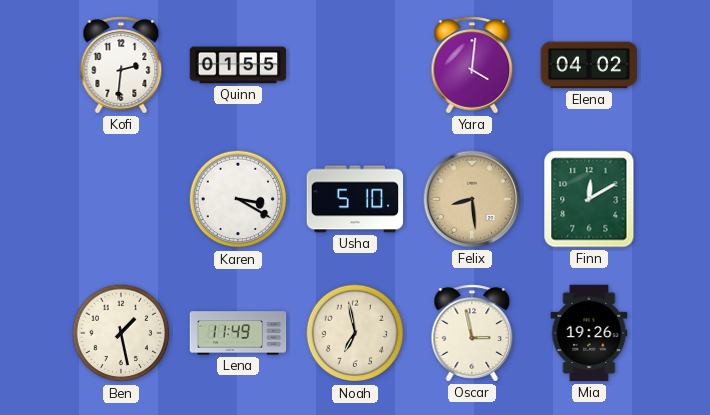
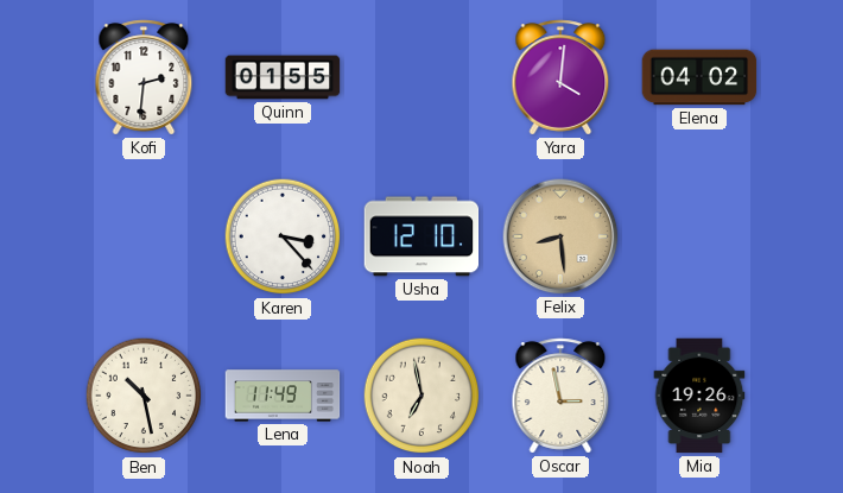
Karen: 3:20 -> 3:23
Usha: 5:10 -> 12:10
Finn: 12:10 -> none
Ben: 1:28 -> 10:28
